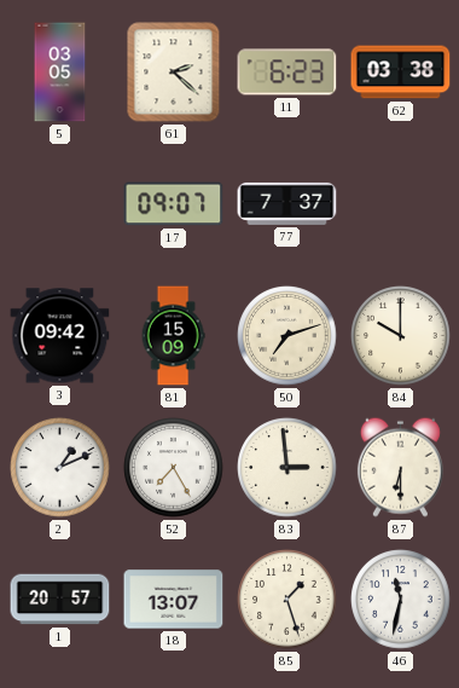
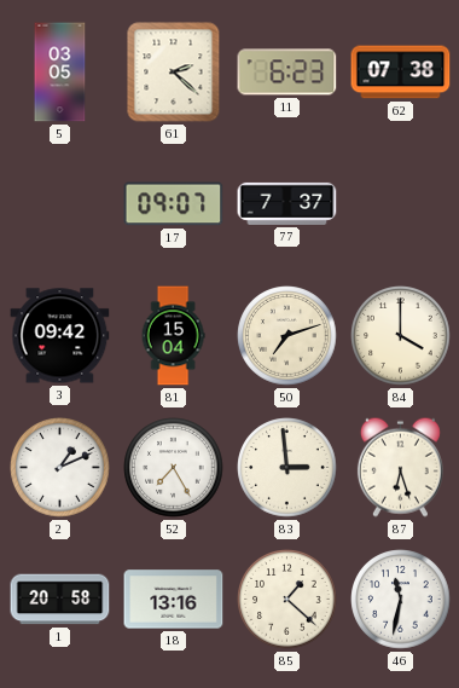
62: 03:38 -> 07:38
81: 15:09 -> 15:04
84: 10:00 -> 4:00
87: 6:30 -> 6:27
1: 20:57 -> 20:58
18: 13:07 -> 13:16
85: 1:27 -> 1:22
